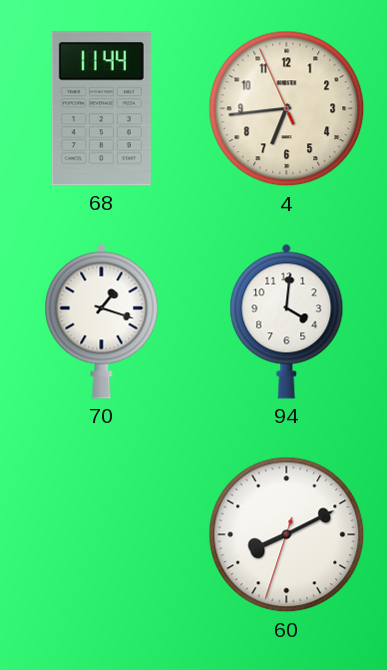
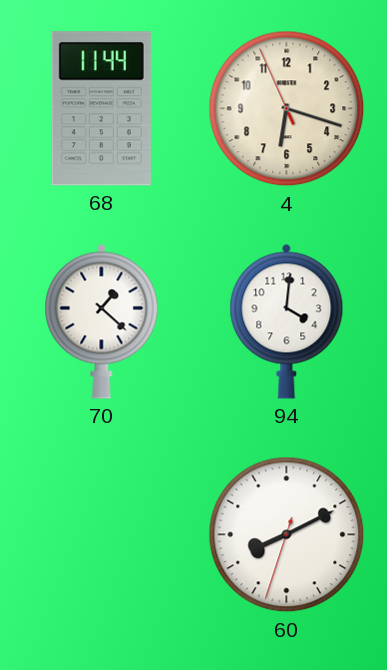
4: 6:43 -> 6:17
70: 1:18 -> 1:22
